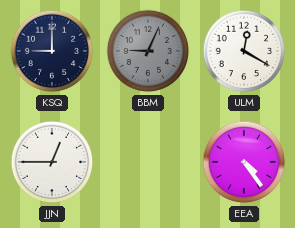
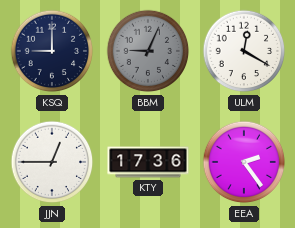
KTY: none -> 17:36
EEA: 4:24 -> 2:24
